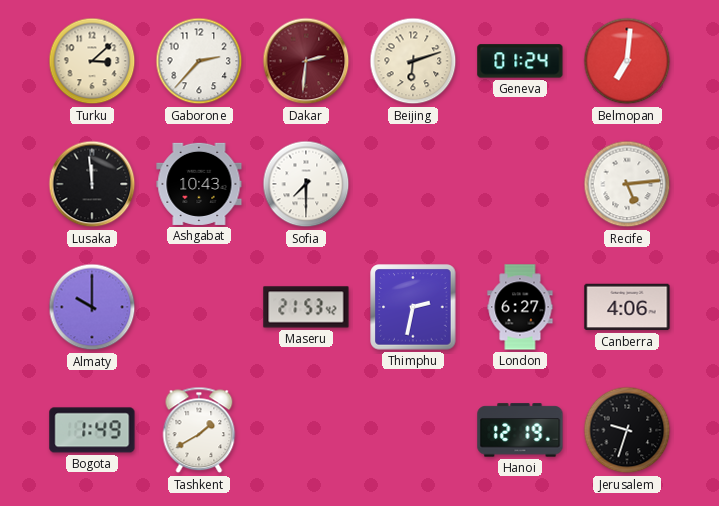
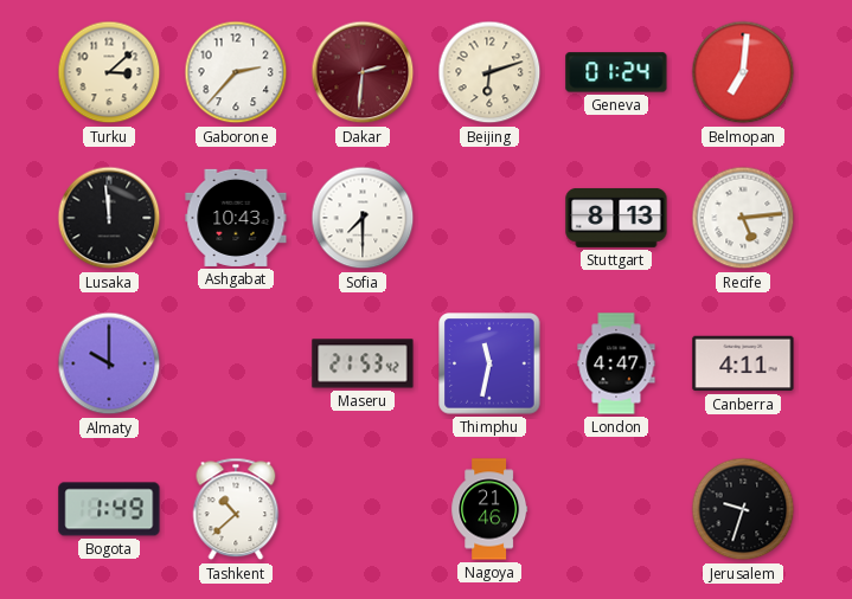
Stuttgart: none -> 8:13
Thimphu: 2:32 -> 11:32
London: 6:27 -> 4:47
Canberra: 4:06 -> 4:11
Tashkent: 1:40 -> 10:38
Nagoya: none -> 21:46
Hanoi: 12:19 -> none
